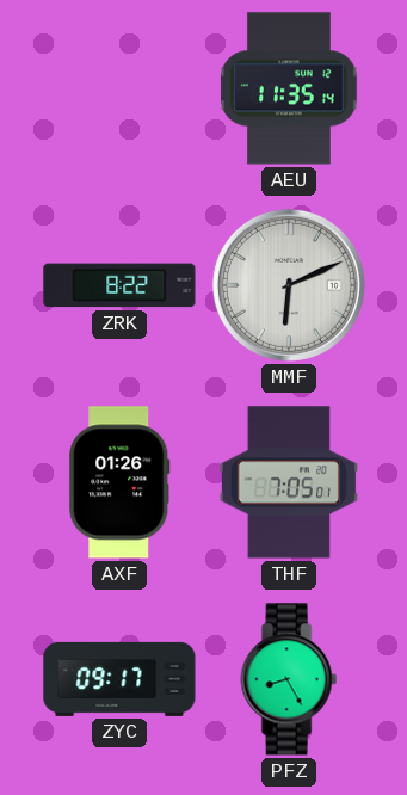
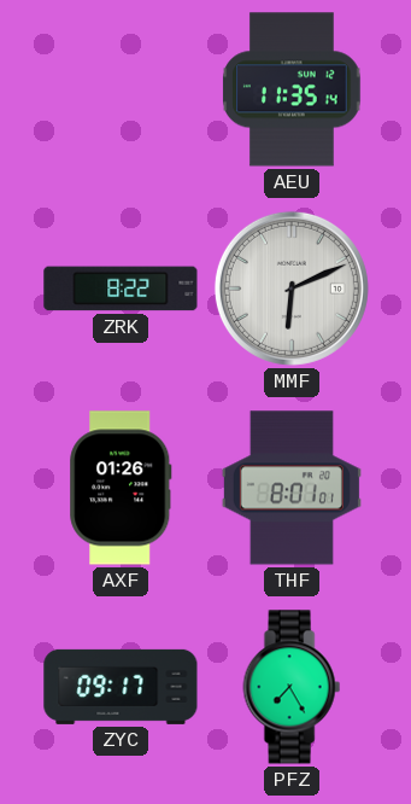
THF: 7:05 -> 8:01
PFZ: 8:25 -> 7:25
